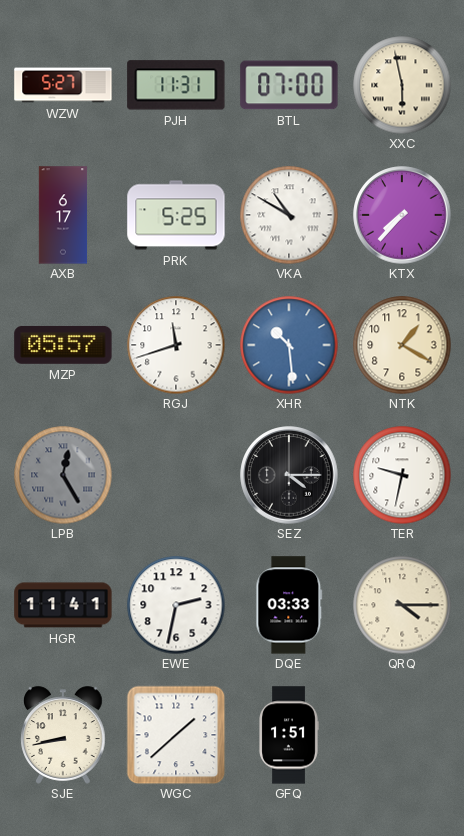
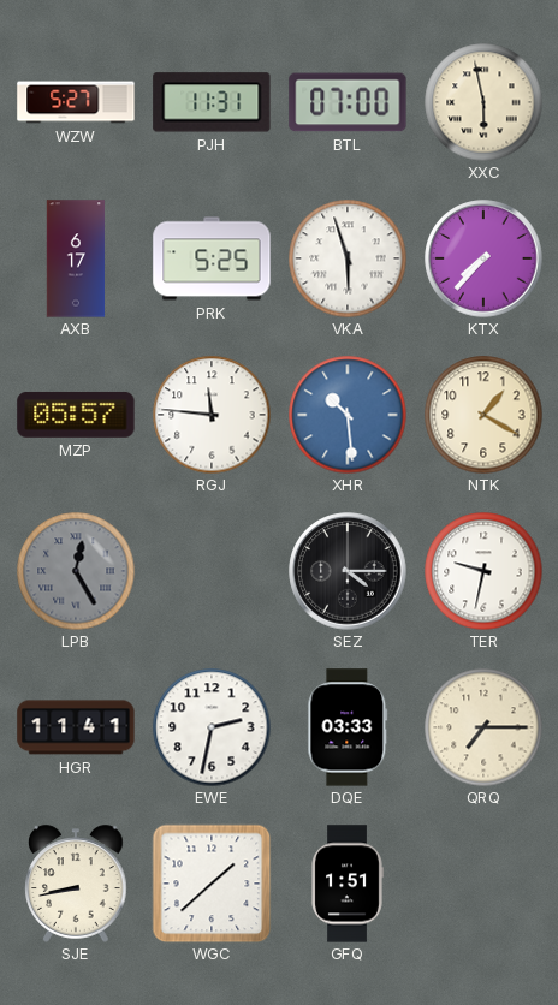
VKA: 10:50 -> 5:57
RGJ: 11:42 -> 11:46
QRQ: 4:15 -> 7:15
